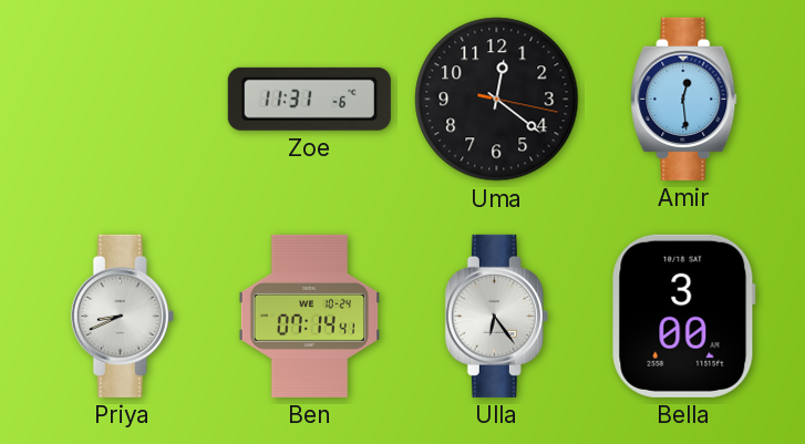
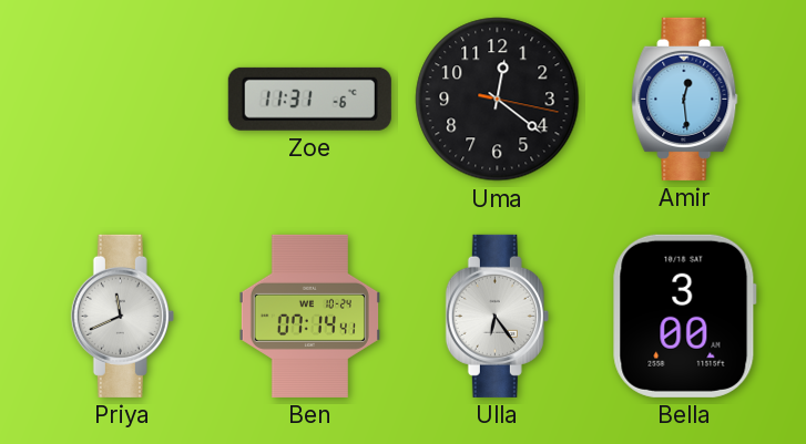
Priya: 8:41 -> 11:41
